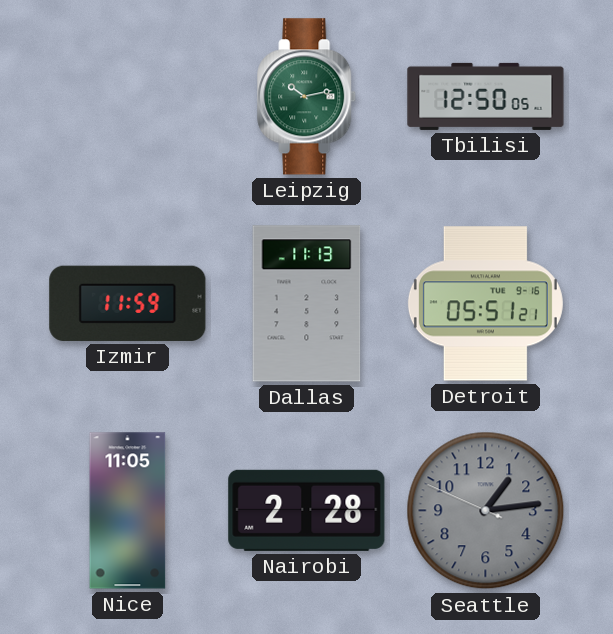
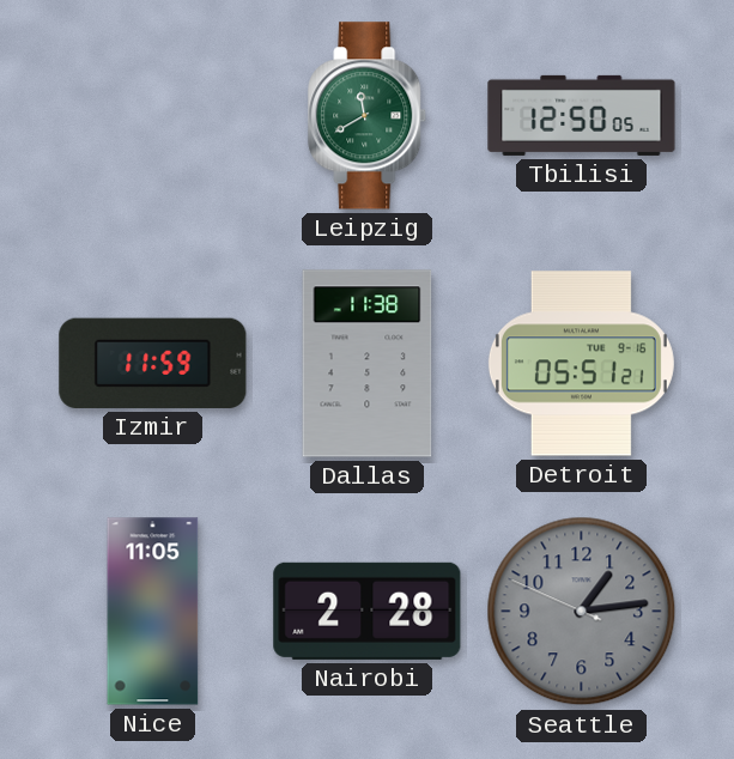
Leipzig: 10:13 -> 11:40
Dallas: 11:13 -> 11:38
